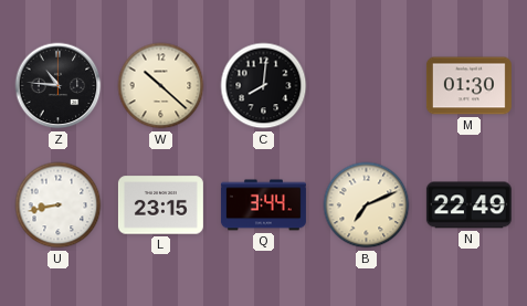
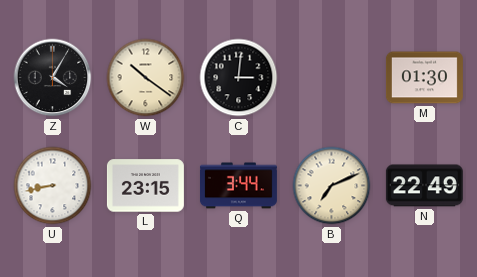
Z: 10:46 -> 4:05
W: 10:22 -> 10:21
C: 8:01 -> 3:01
